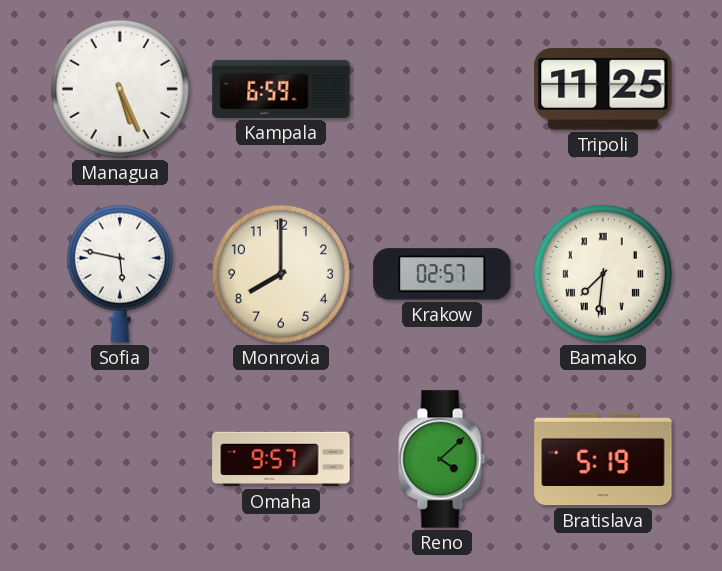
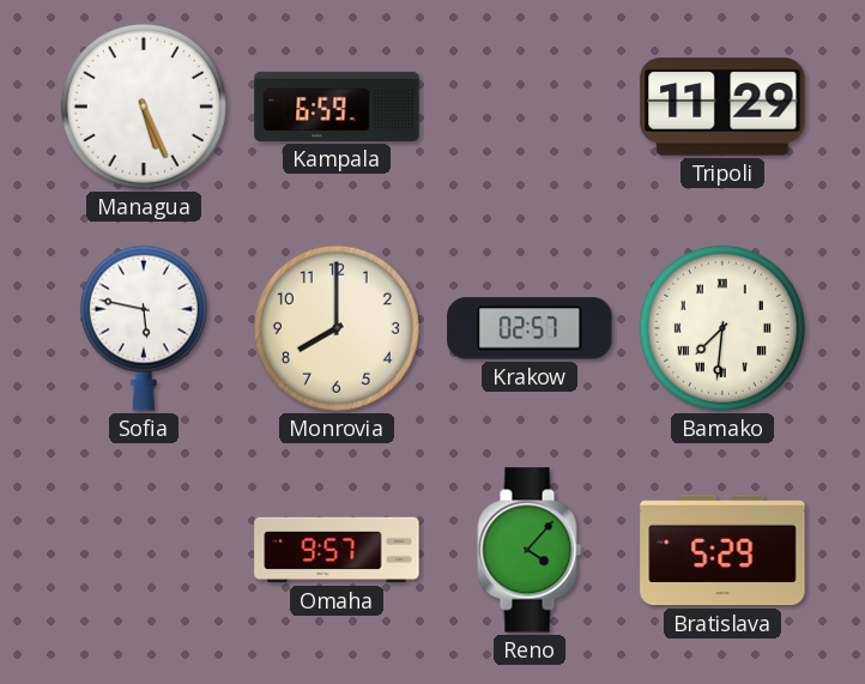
Tripoli: 11:25 -> 11:29
Reno: 4:08 -> 4:07
Bratislava: 5:19 -> 5:29
